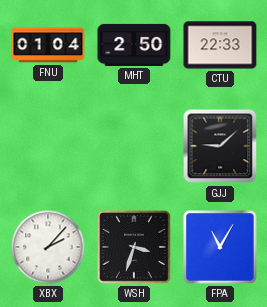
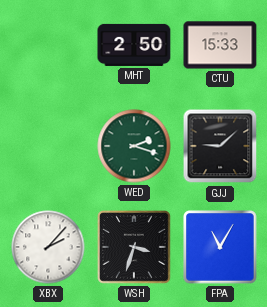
FNU: 01:04 -> none
CTU: 22:33 -> 15:33
WED: none -> 2:18
